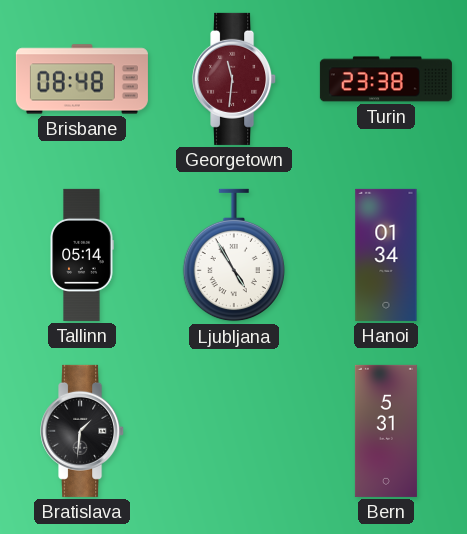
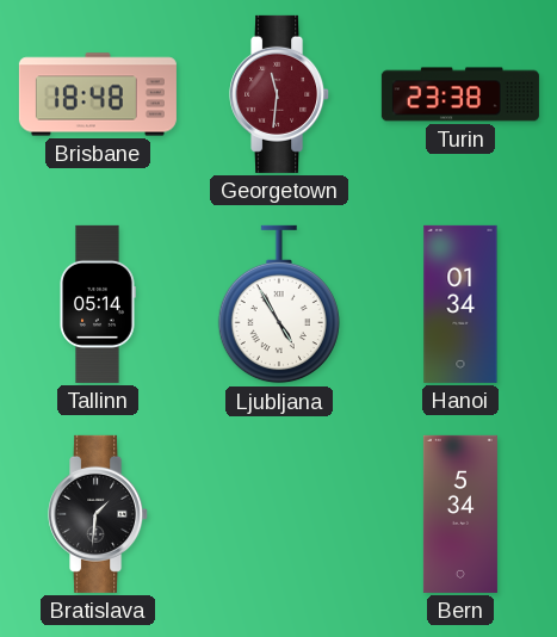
Brisbane: 08:48 -> 18:48
Bern: 5:31 -> 5:34
